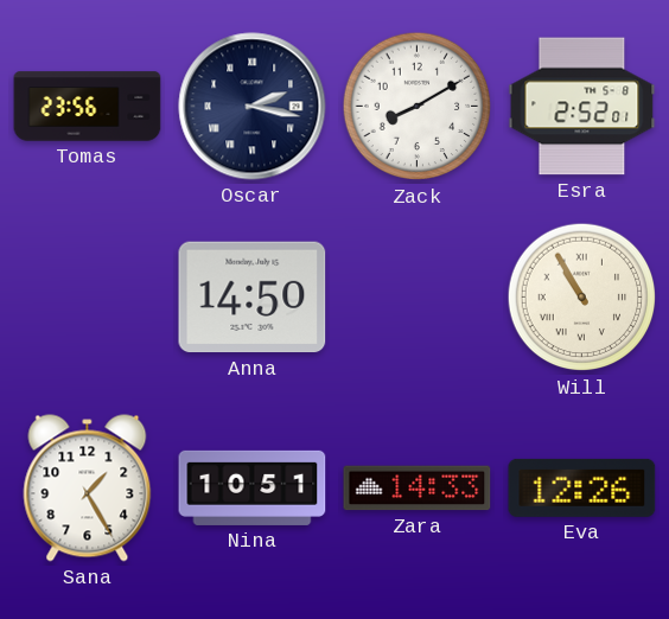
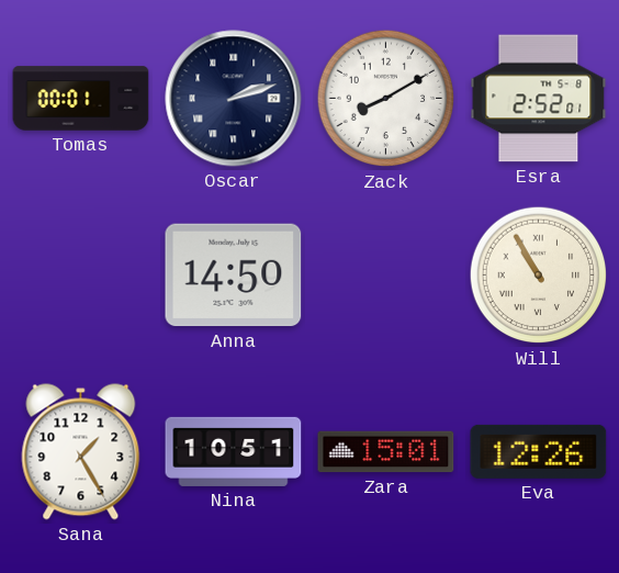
Tomas: 23:56 -> 00:01
Oscar: 2:17 -> 2:12
Zara: 14:33 -> 15:01
